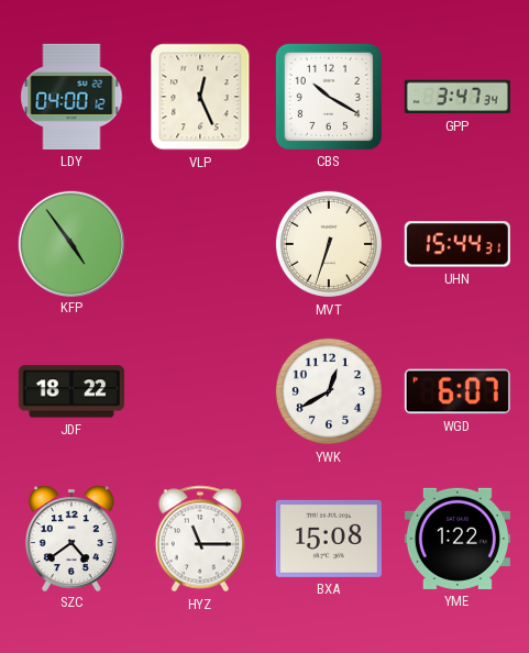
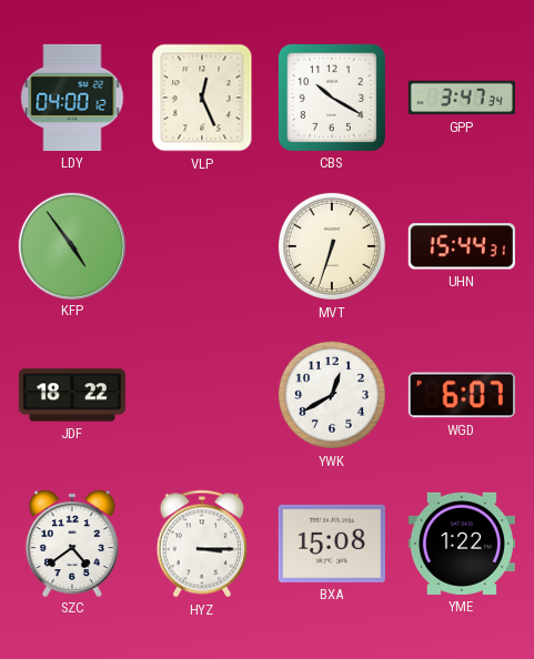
HYZ: 11:15 -> 3:15
